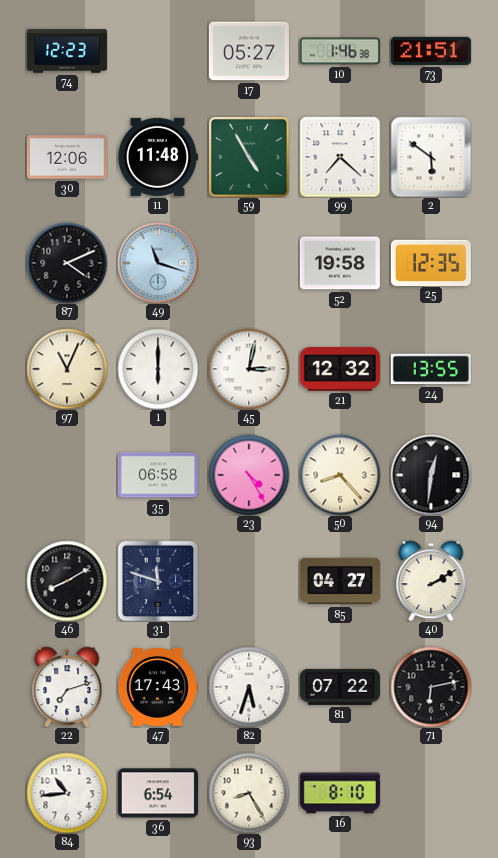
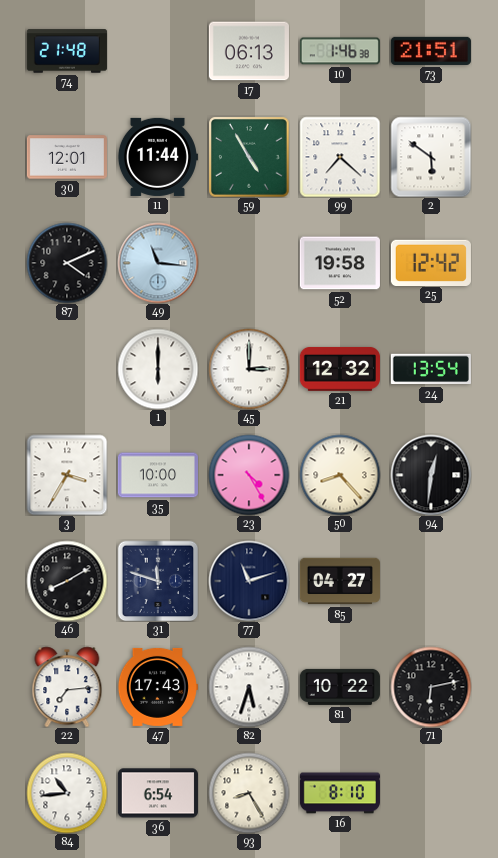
74: 12:23 -> 21:48
17: 05:27 -> 06:13
30: 12:06 -> 12:01
11: 11:48 -> 11:44
49: 11:18 -> 11:16
25: 12:35 -> 12:42
97: 11:04 -> none
45: 3:02 -> 3:00
24: 13:55 -> 13:54
3: none -> 3:35
35: 06:58 -> 10:00
77: none -> 11:12
40: 2:10 -> none
22: 7:12 -> 7:14
81: 07:22 -> 10:22
